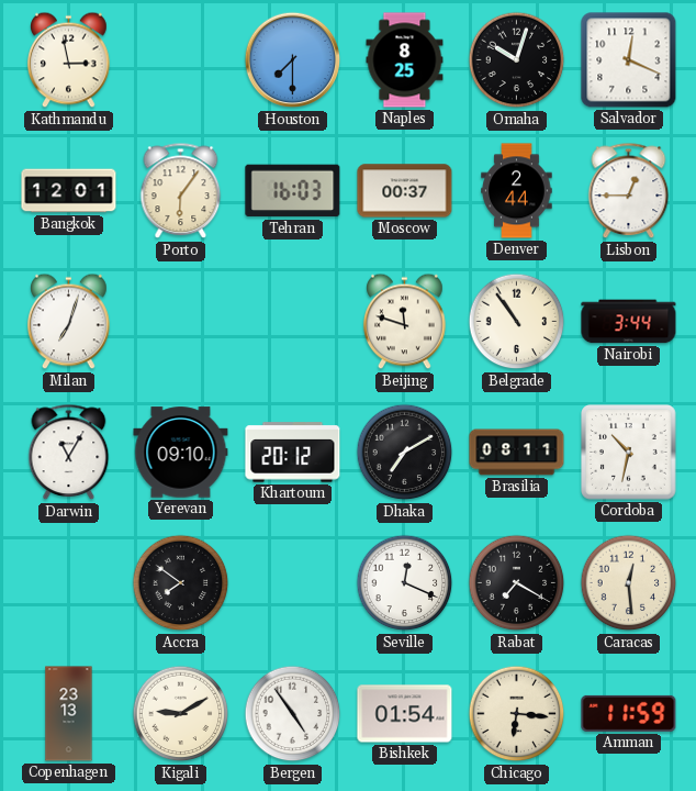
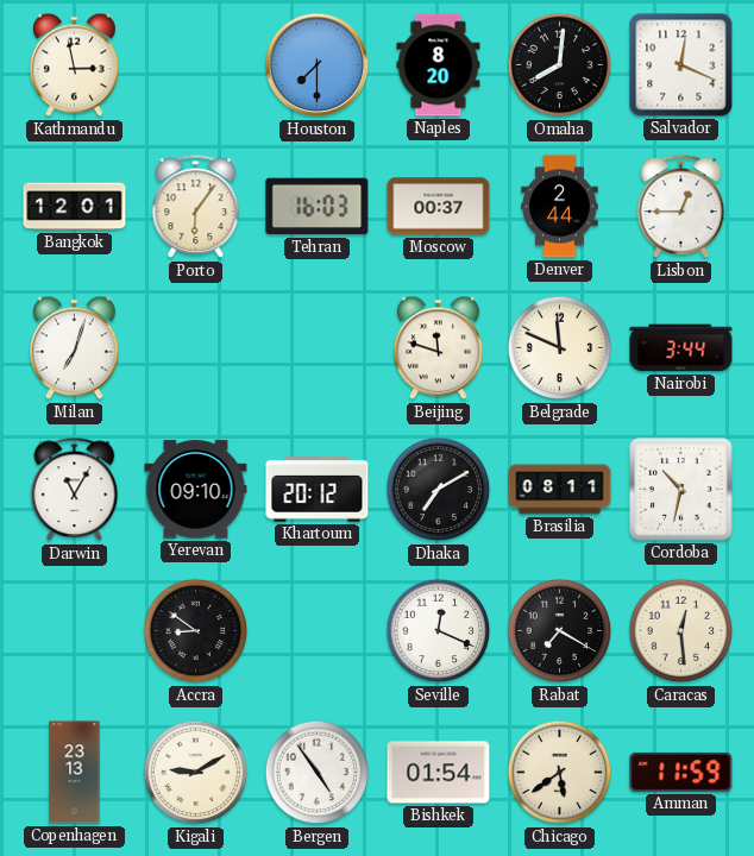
Naples: 8:25 -> 8:20
Omaha: 10:03 -> 8:01
Belgrade: 10:54 -> 11:49
Accra: 7:51 -> 8:51
Chicago: 6:16 -> 5:39
